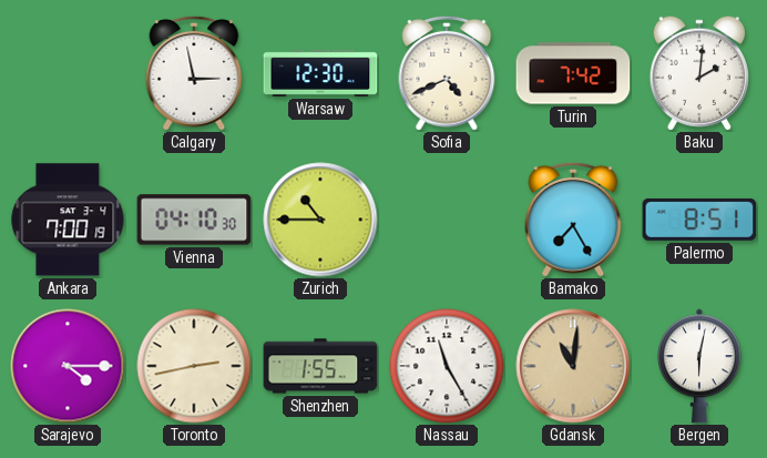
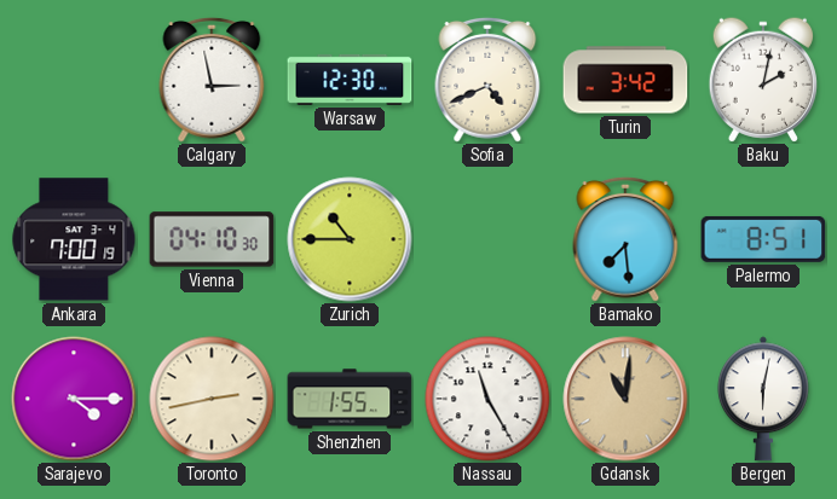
Turin: 7:42 -> 3:42
Baku: 2:01 -> 2:02
Bamako: 7:25 -> 7:29
